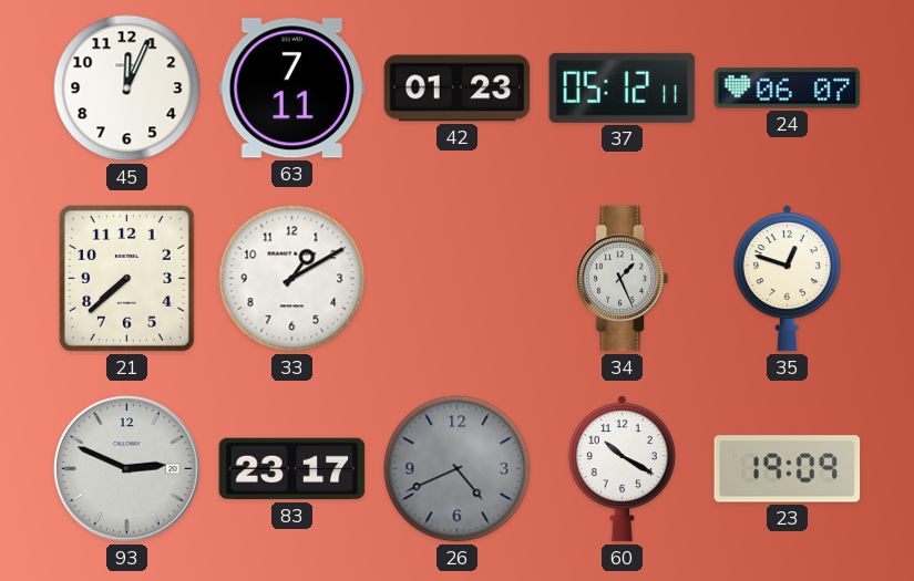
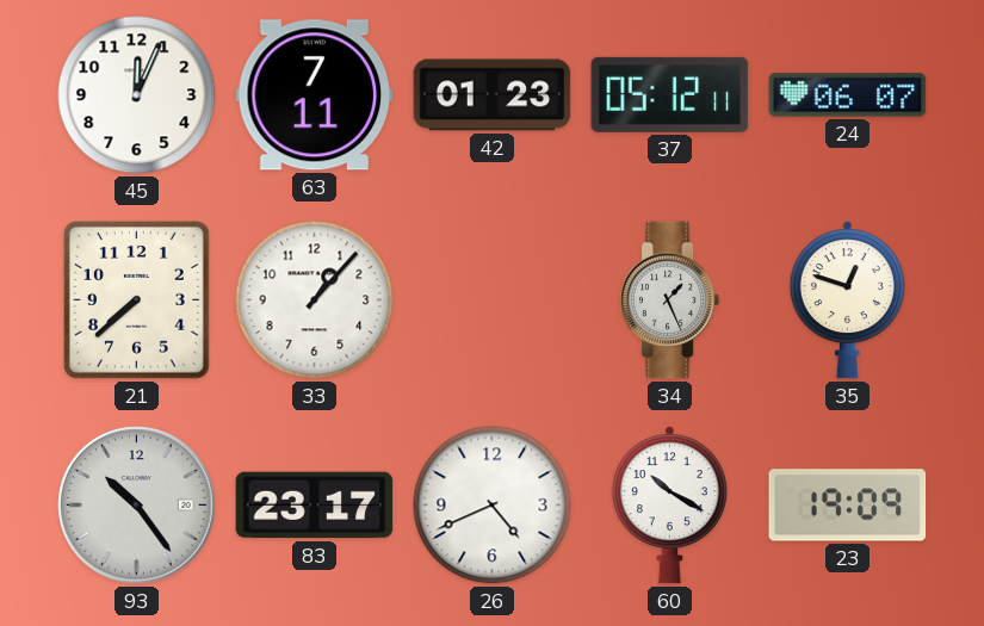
33: 1:10 -> 1:07
93: 2:49 -> 10:24
26 dial: grey -> white
